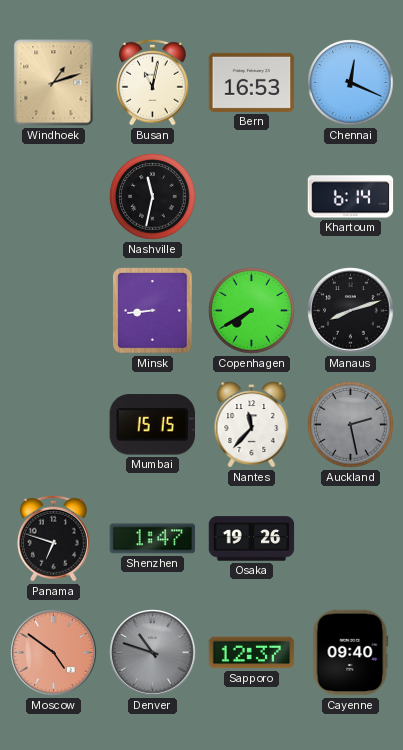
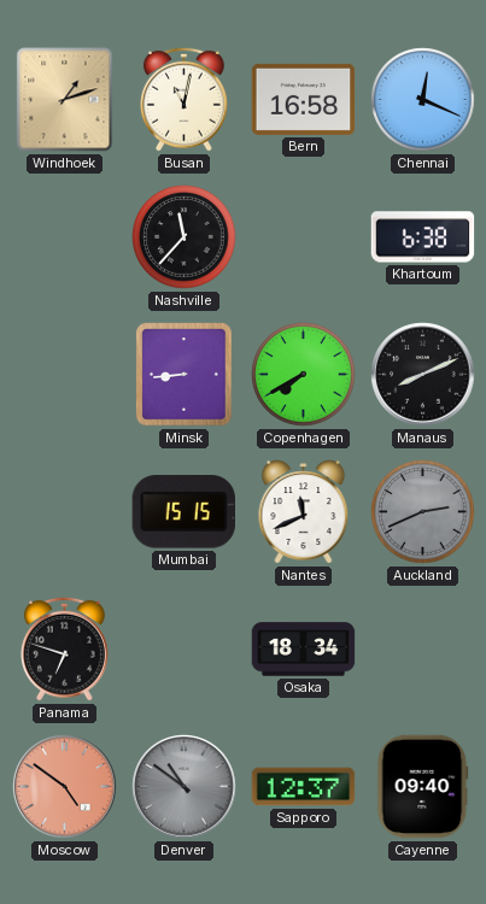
Bern: 16:53 -> 16:58
Nashville: 11:32 -> 11:37
Khartoum: 6:14 -> 6:38
Manaus: 8:12 -> 8:11
Nantes: 11:37 -> 11:41
Auckland: 2:28 -> 2:41
Shenzhen: 1:47 -> none
Osaka: 19:26 -> 18:34
Denver: 10:48 -> 10:51
